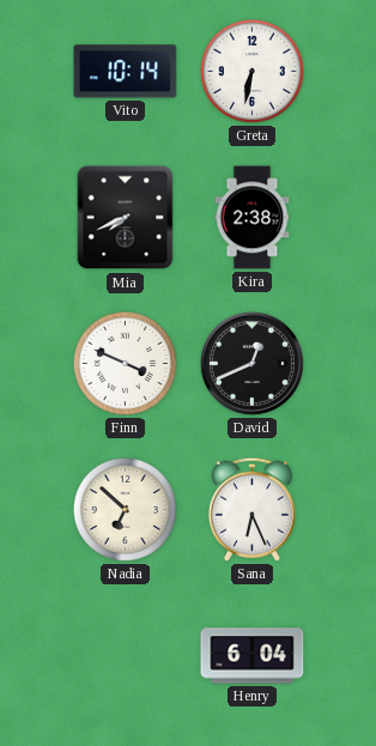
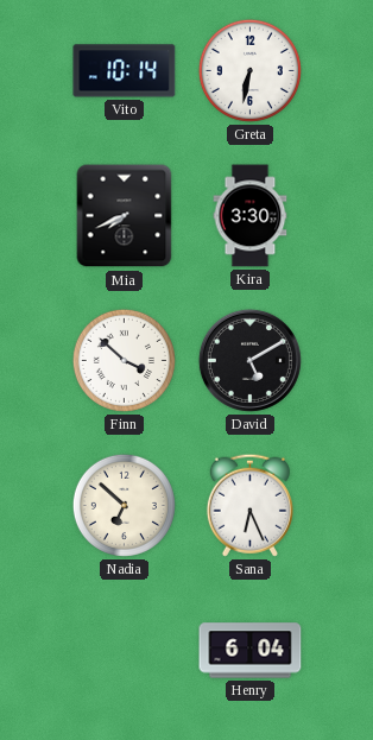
Kira: 2:38 -> 3:30
Finn: 3:49 -> 3:52
David: 12:41 -> 5:10
